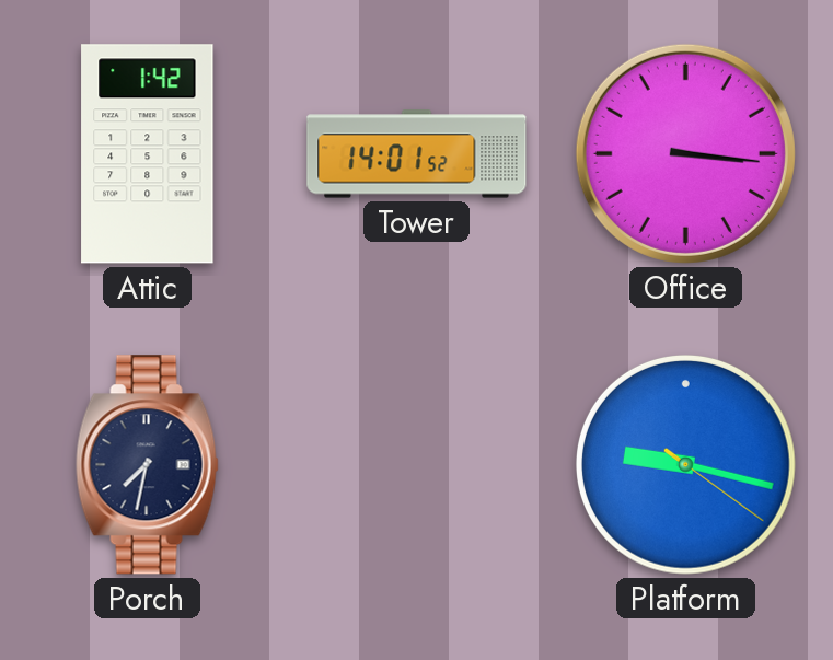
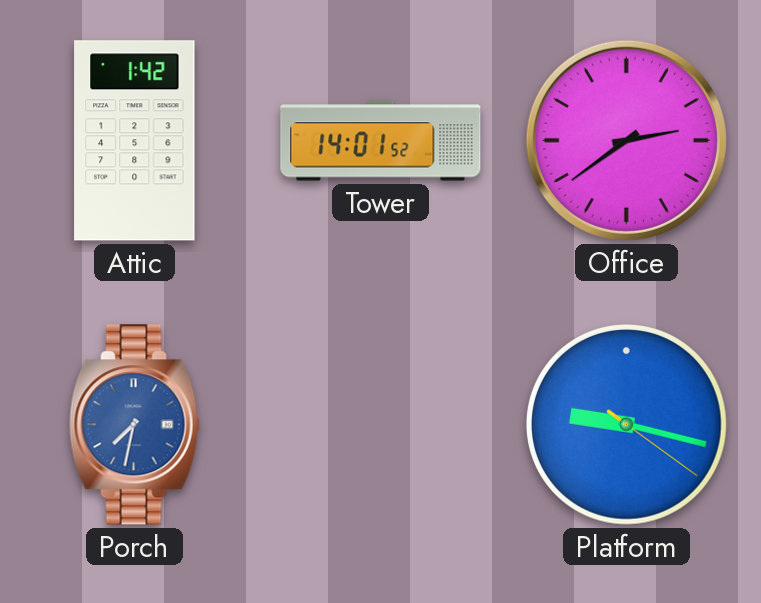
Office: 3:16 -> 2:39
Porch dial: navy -> blue
